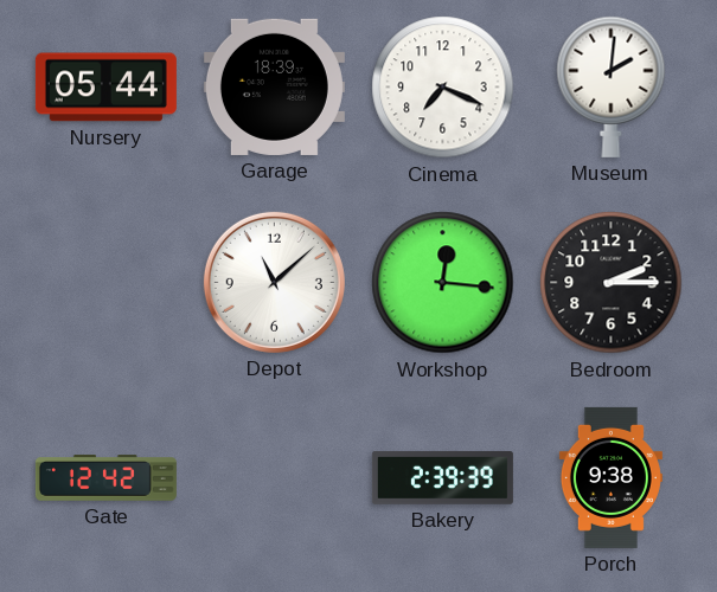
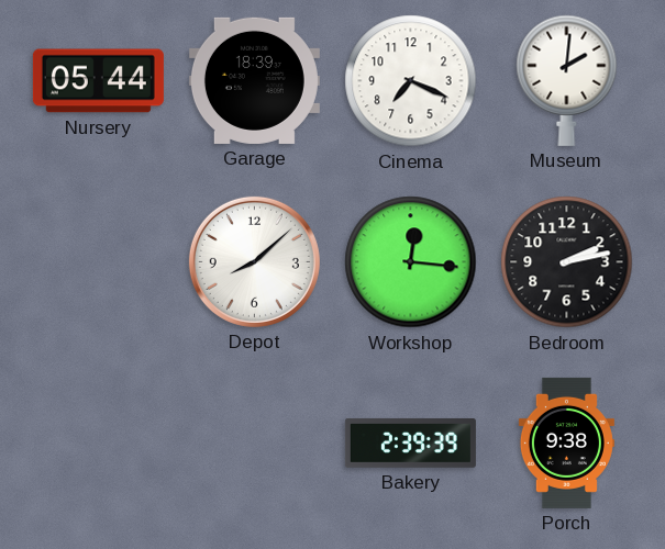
Depot: 11:08 -> 8:08
Bedroom: 2:15 -> 2:13
Gate: 12:42 -> none
